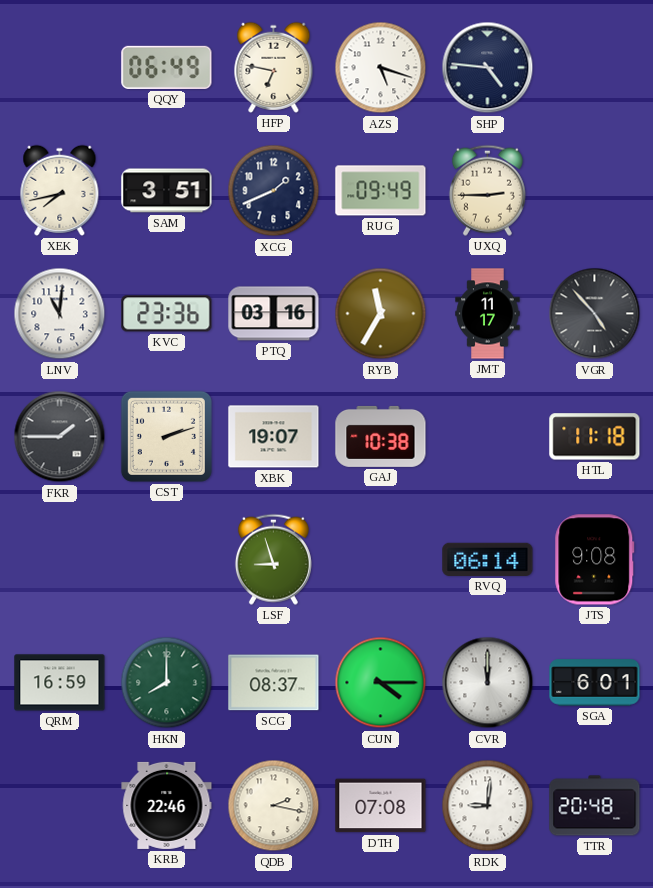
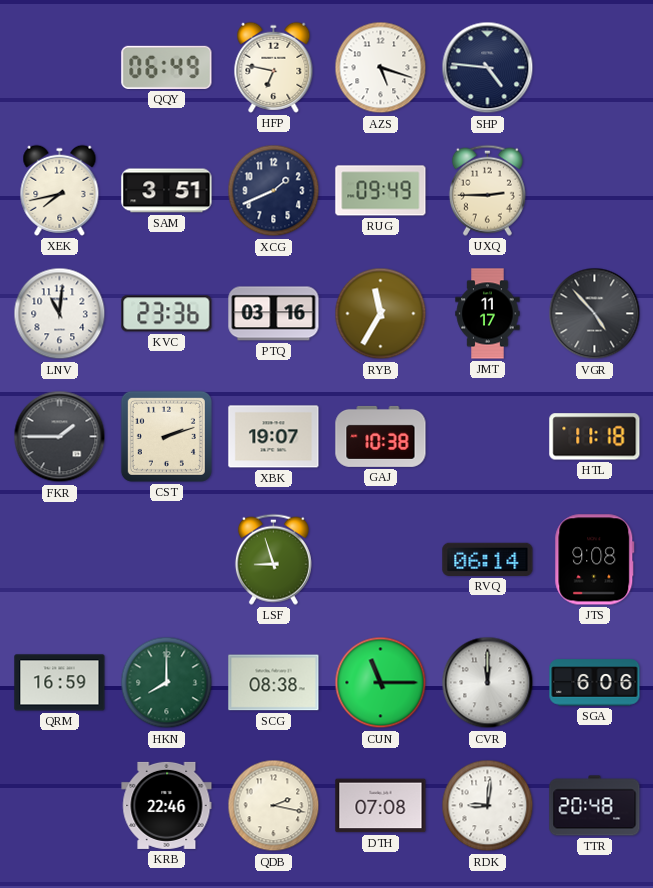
SCG: 08:37 -> 08:38
CUN: 4:15 -> 11:15
SGA: 6:01 -> 6:06
